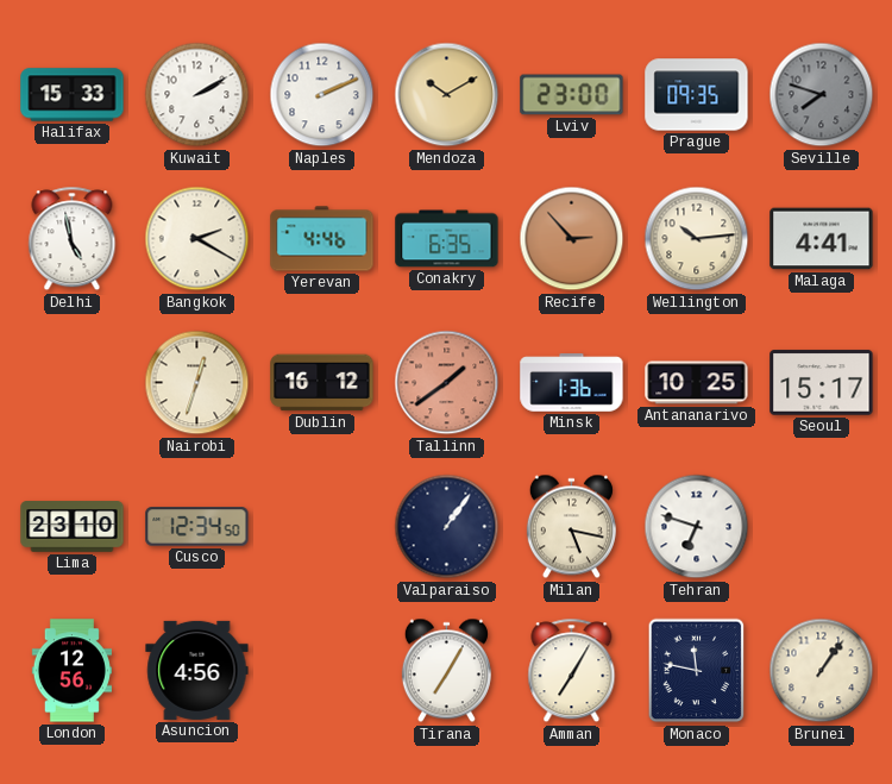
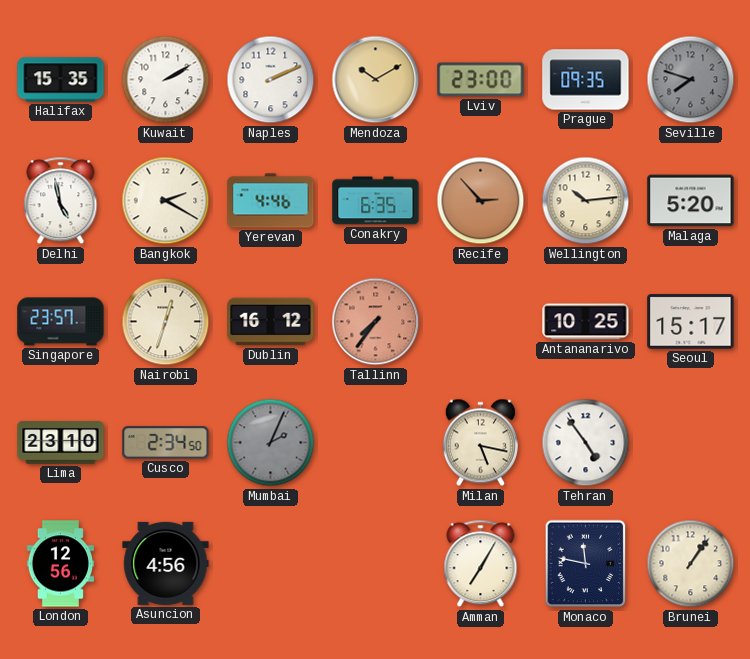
Halifax: 15:33 -> 15:35
Malaga: 4:41 -> 5:20
Singapore: none -> 23:57
Tallinn: 1:39 -> 7:36
Minsk: 1:36 -> none
Cusco: 12:34 -> 2:34
Mumbai: none -> 2:04
Valparaiso: 1:06 -> none
Tehran: 6:48 -> 4:54
Tirana: 7:05 -> none
